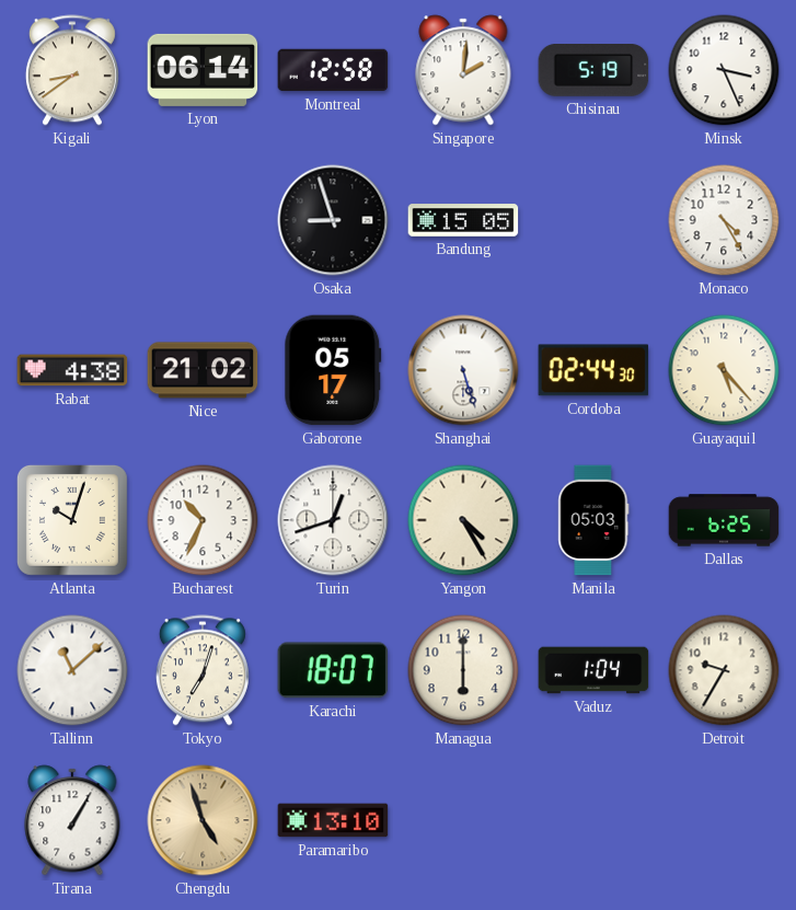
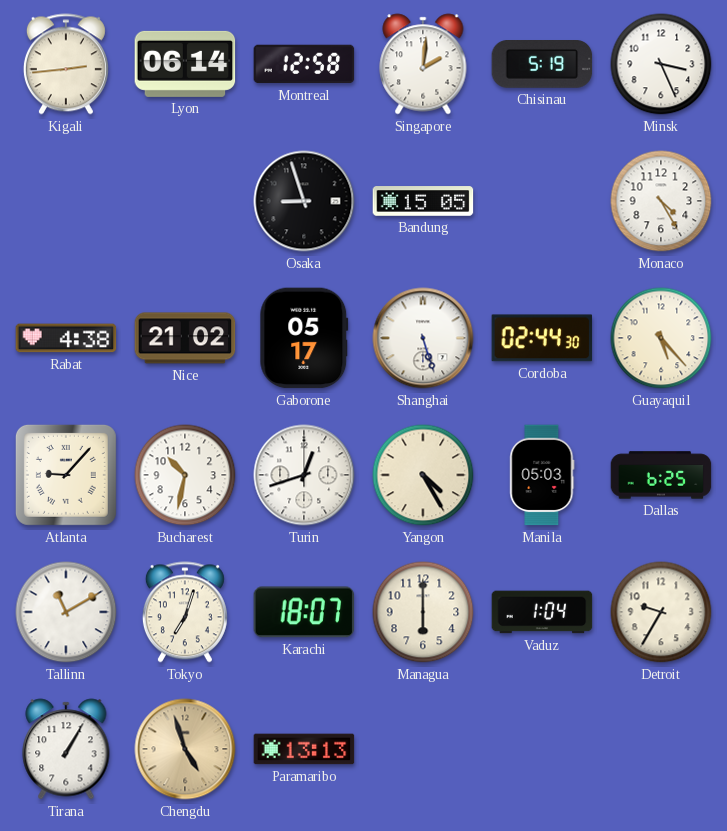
Kigali: 8:39 -> 2:44
Atlanta: 10:03 -> 9:07
Bucharest: 10:34 -> 10:32
Tallinn: 11:08 -> 11:10
Paramaribo: 13:10 -> 13:13
